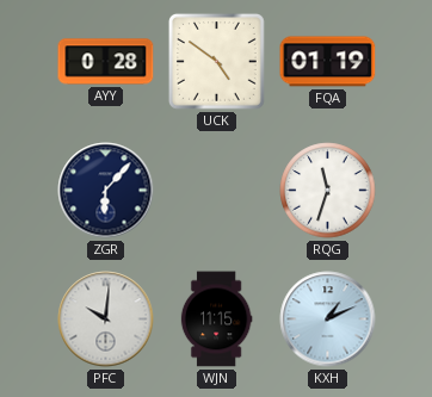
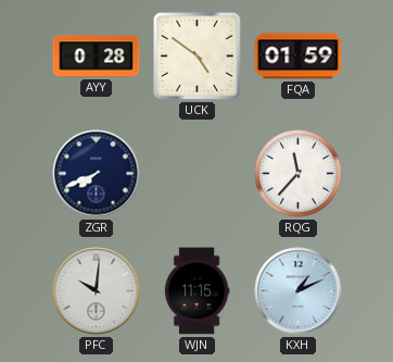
FQA: 01:19 -> 01:59
ZGR: 6:07 -> 7:41
RQG: 11:33 -> 11:37
